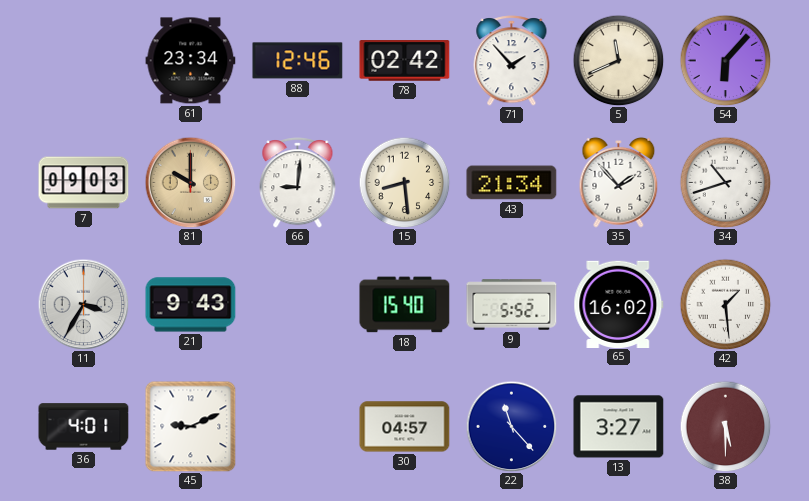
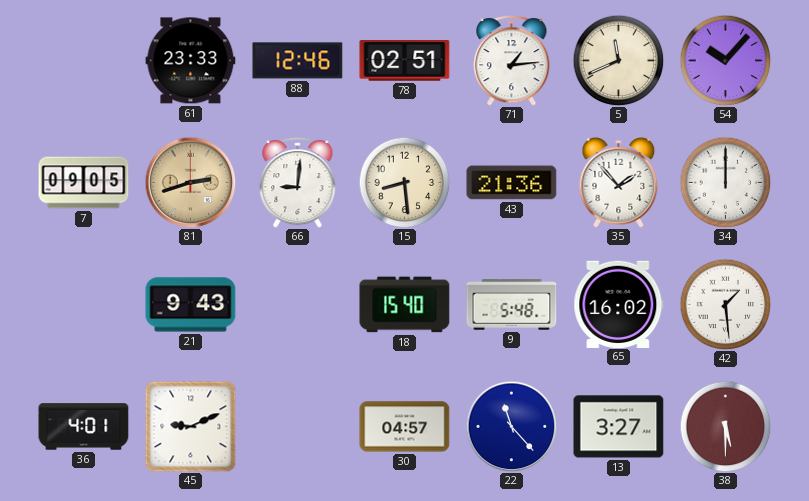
61: 23:34 -> 23:33
78: 02:42 -> 02:51
71: 1:53 -> 1:14
54: 6:07 -> 10:07
7: 09:03 -> 09:05
81: 10:00 -> 2:42
43: 21:34 -> 21:36
34: 10:42 -> 12:00
11: 3:35 -> none
9: 5:52 -> 5:48
